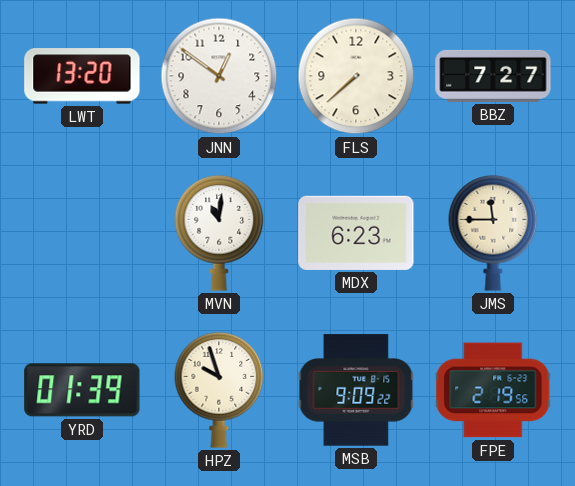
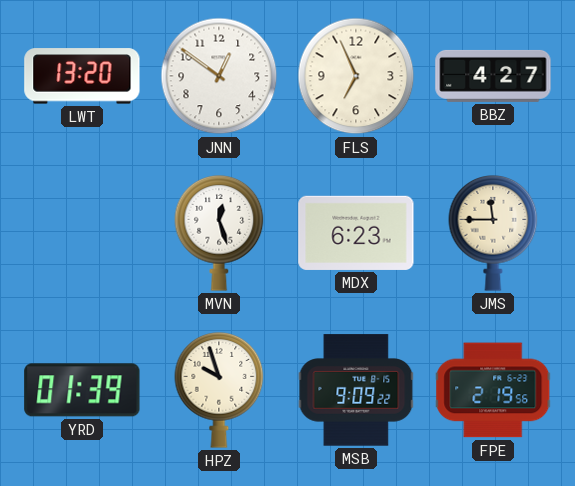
FLS: 7:38 -> 6:56
BBZ: 7:27 -> 4:27
MVN: 11:01 -> 12:27
